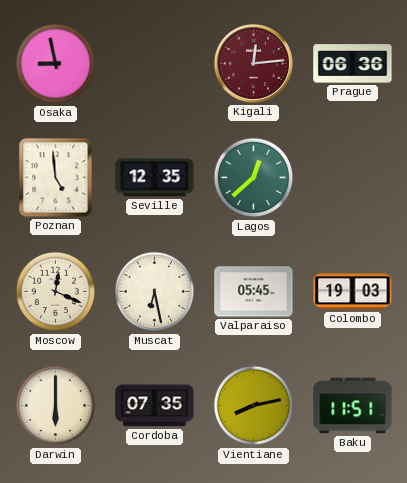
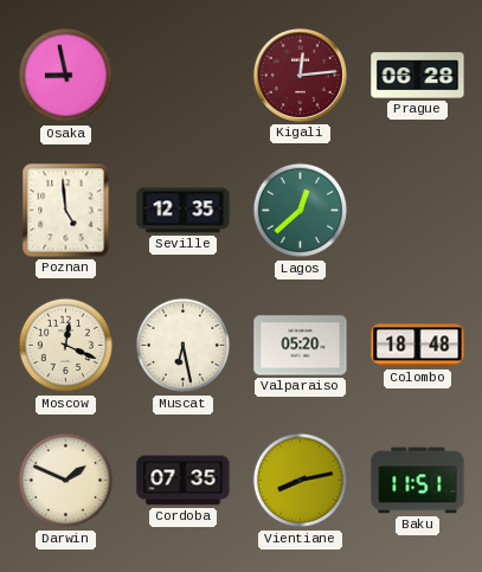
Prague: 06:36 -> 06:28
Valparaiso: 05:45 -> 05:20
Colombo: 19:03 -> 18:48
Darwin: 6:00 -> 1:49
